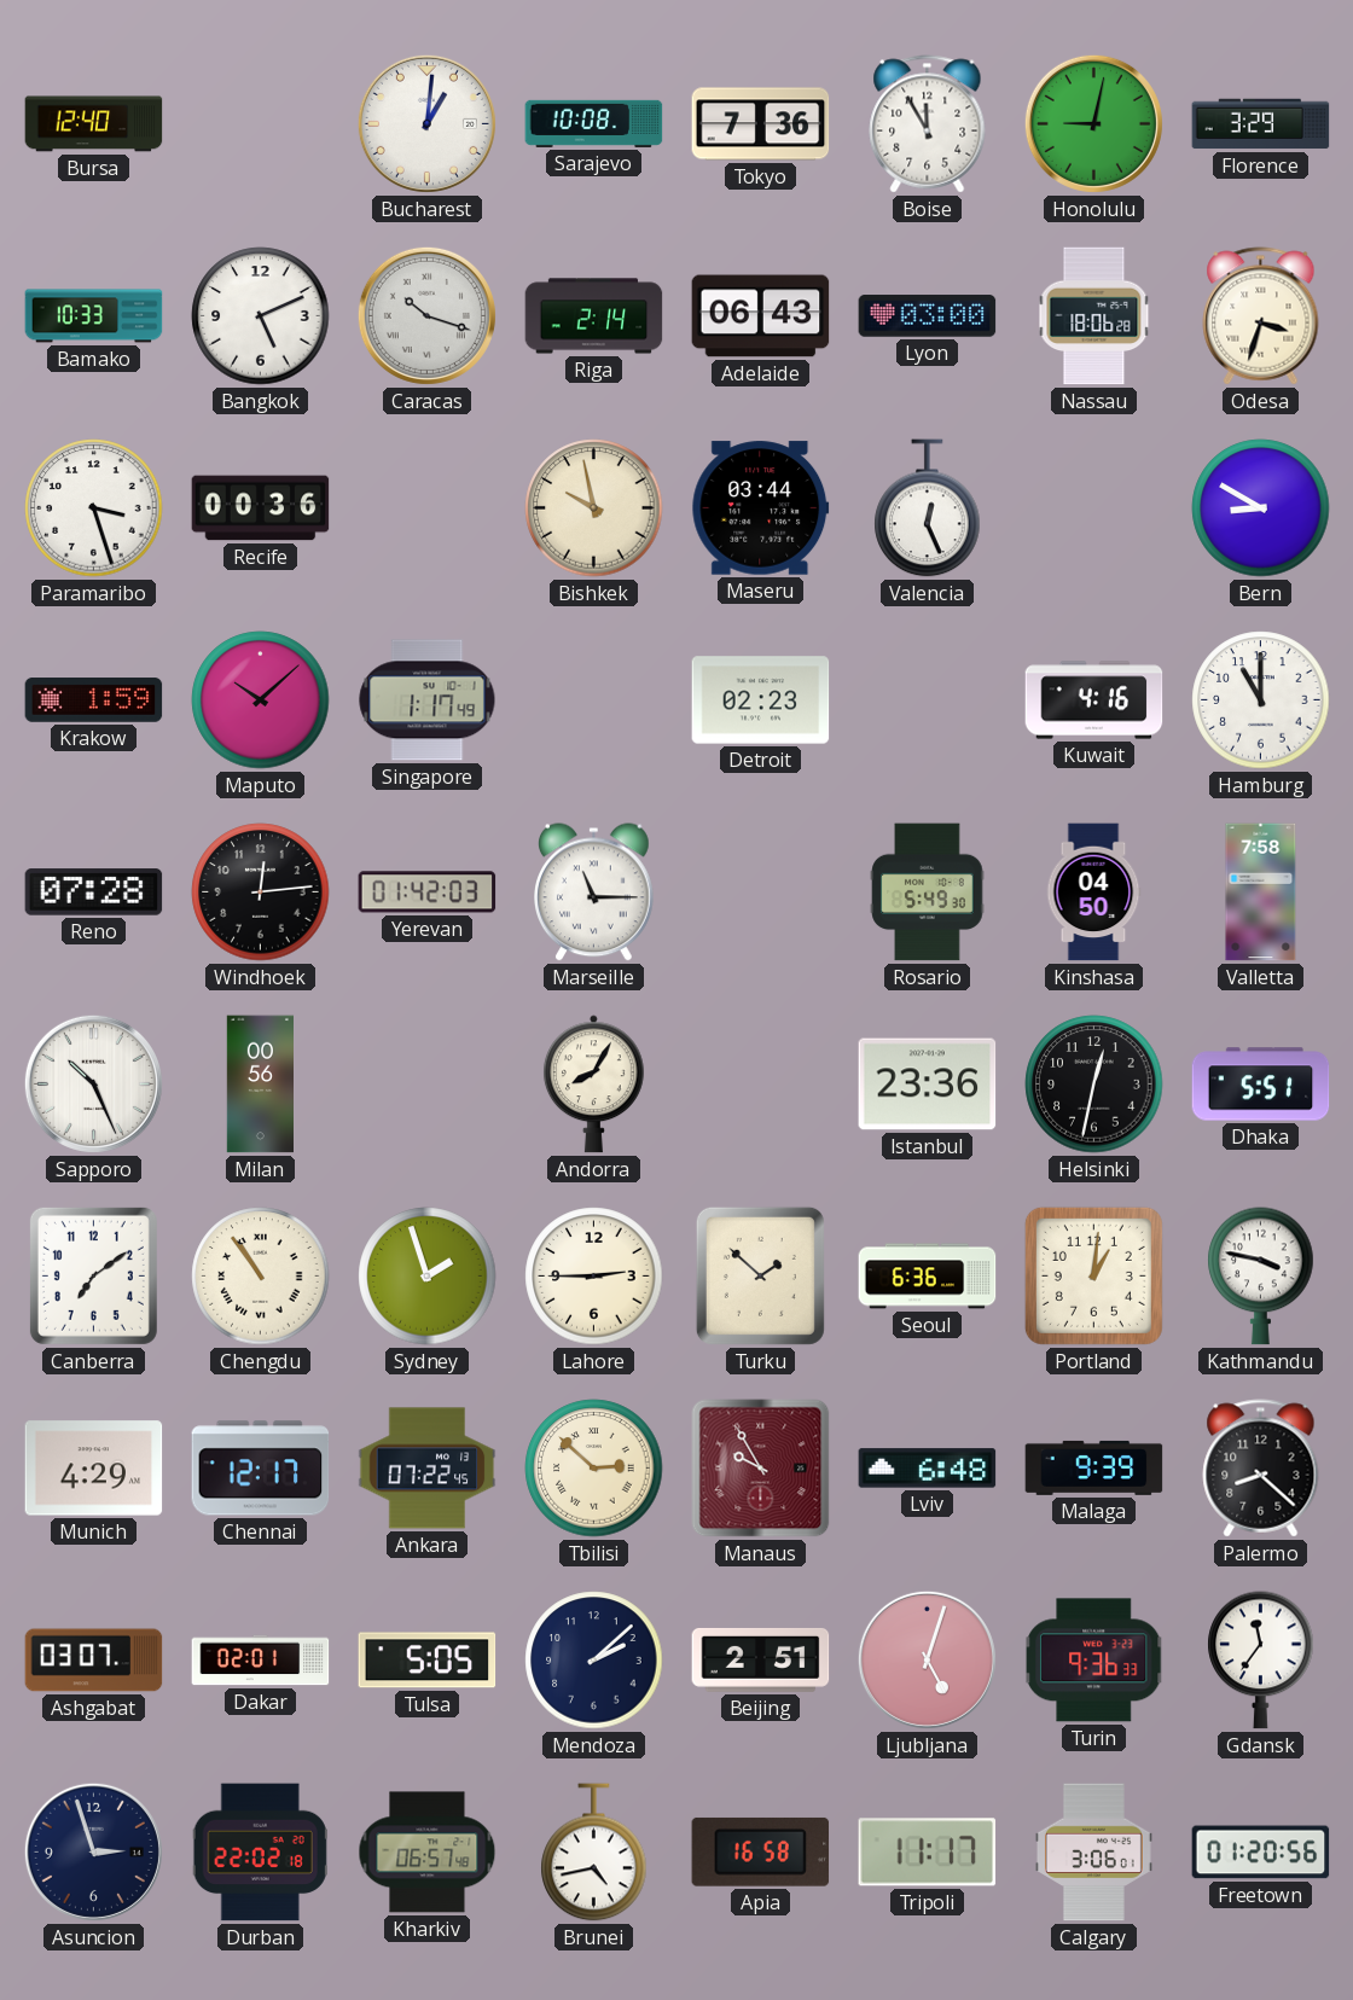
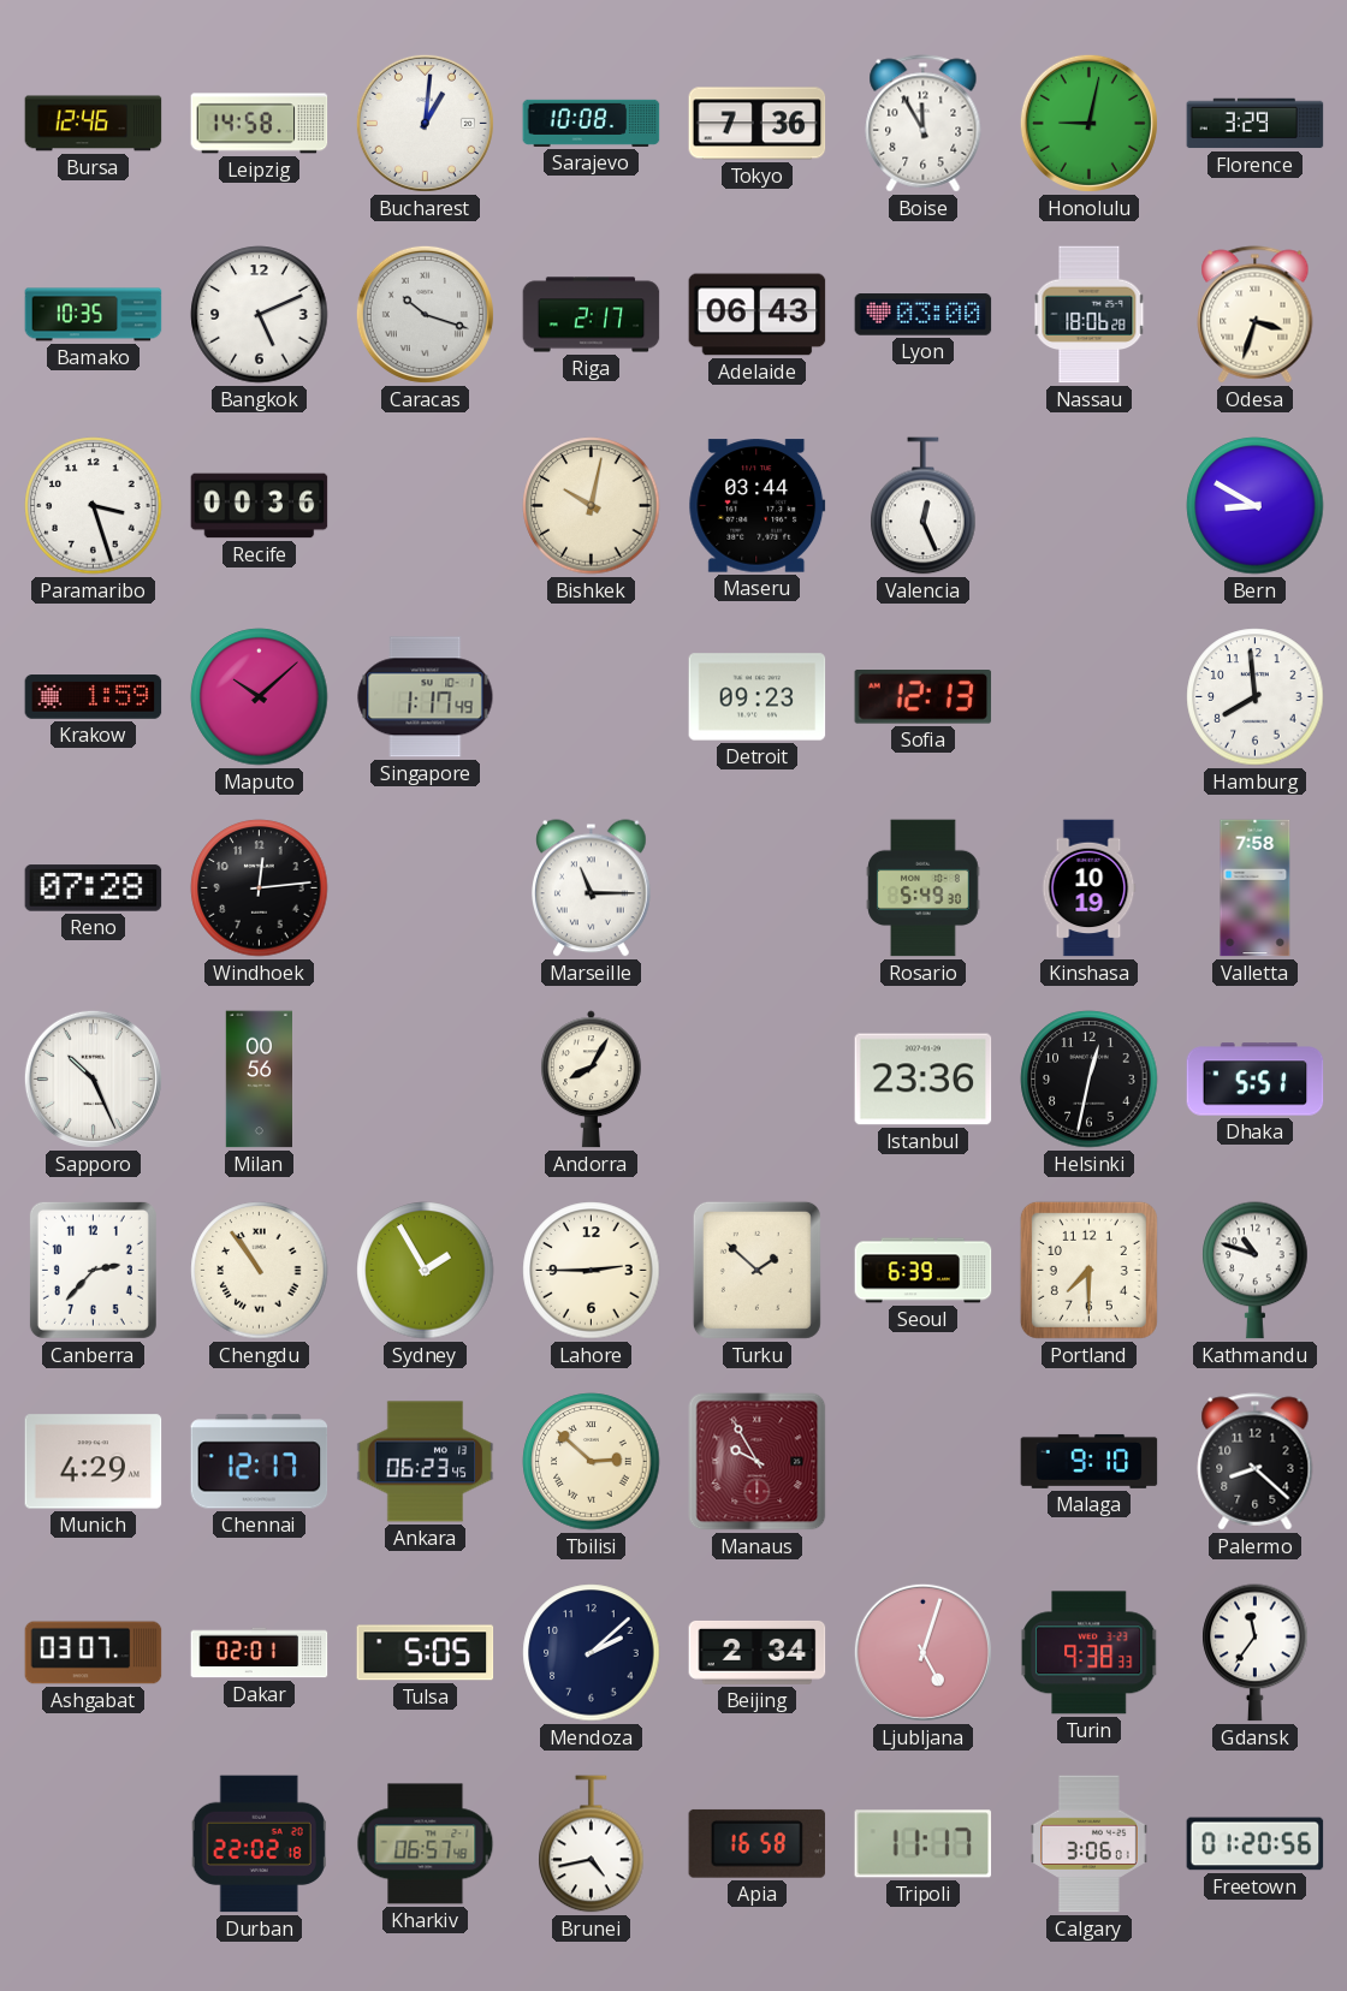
Bursa: 12:40 -> 12:46
Leipzig: none -> 14:58
Bamako: 10:33 -> 10:35
Riga: 2:14 -> 2:17
Bishkek: 9:58 -> 10:02
Detroit: 02:23 -> 09:23
Sofia: none -> 12:13
Kuwait: 4:16 -> none
Hamburg: 11:00 -> 7:59
Yerevan: 01:42 -> none
Kinshasa: 04:50 -> 10:19
Canberra: 7:09 -> 2:37
Sydney: 1:57 -> 1:55
Seoul: 6:36 -> 6:39
Portland: 1:01 -> 7:30
Kathmandu: 3:47 -> 10:48
Ankara: 07:22 -> 06:23
Lviv: 6:48 -> none
Malaga: 9:39 -> 9:10
Beijing: 2:51 -> 2:34
Turin: 9:36 -> 9:38
Asuncion: 2:57 -> none
